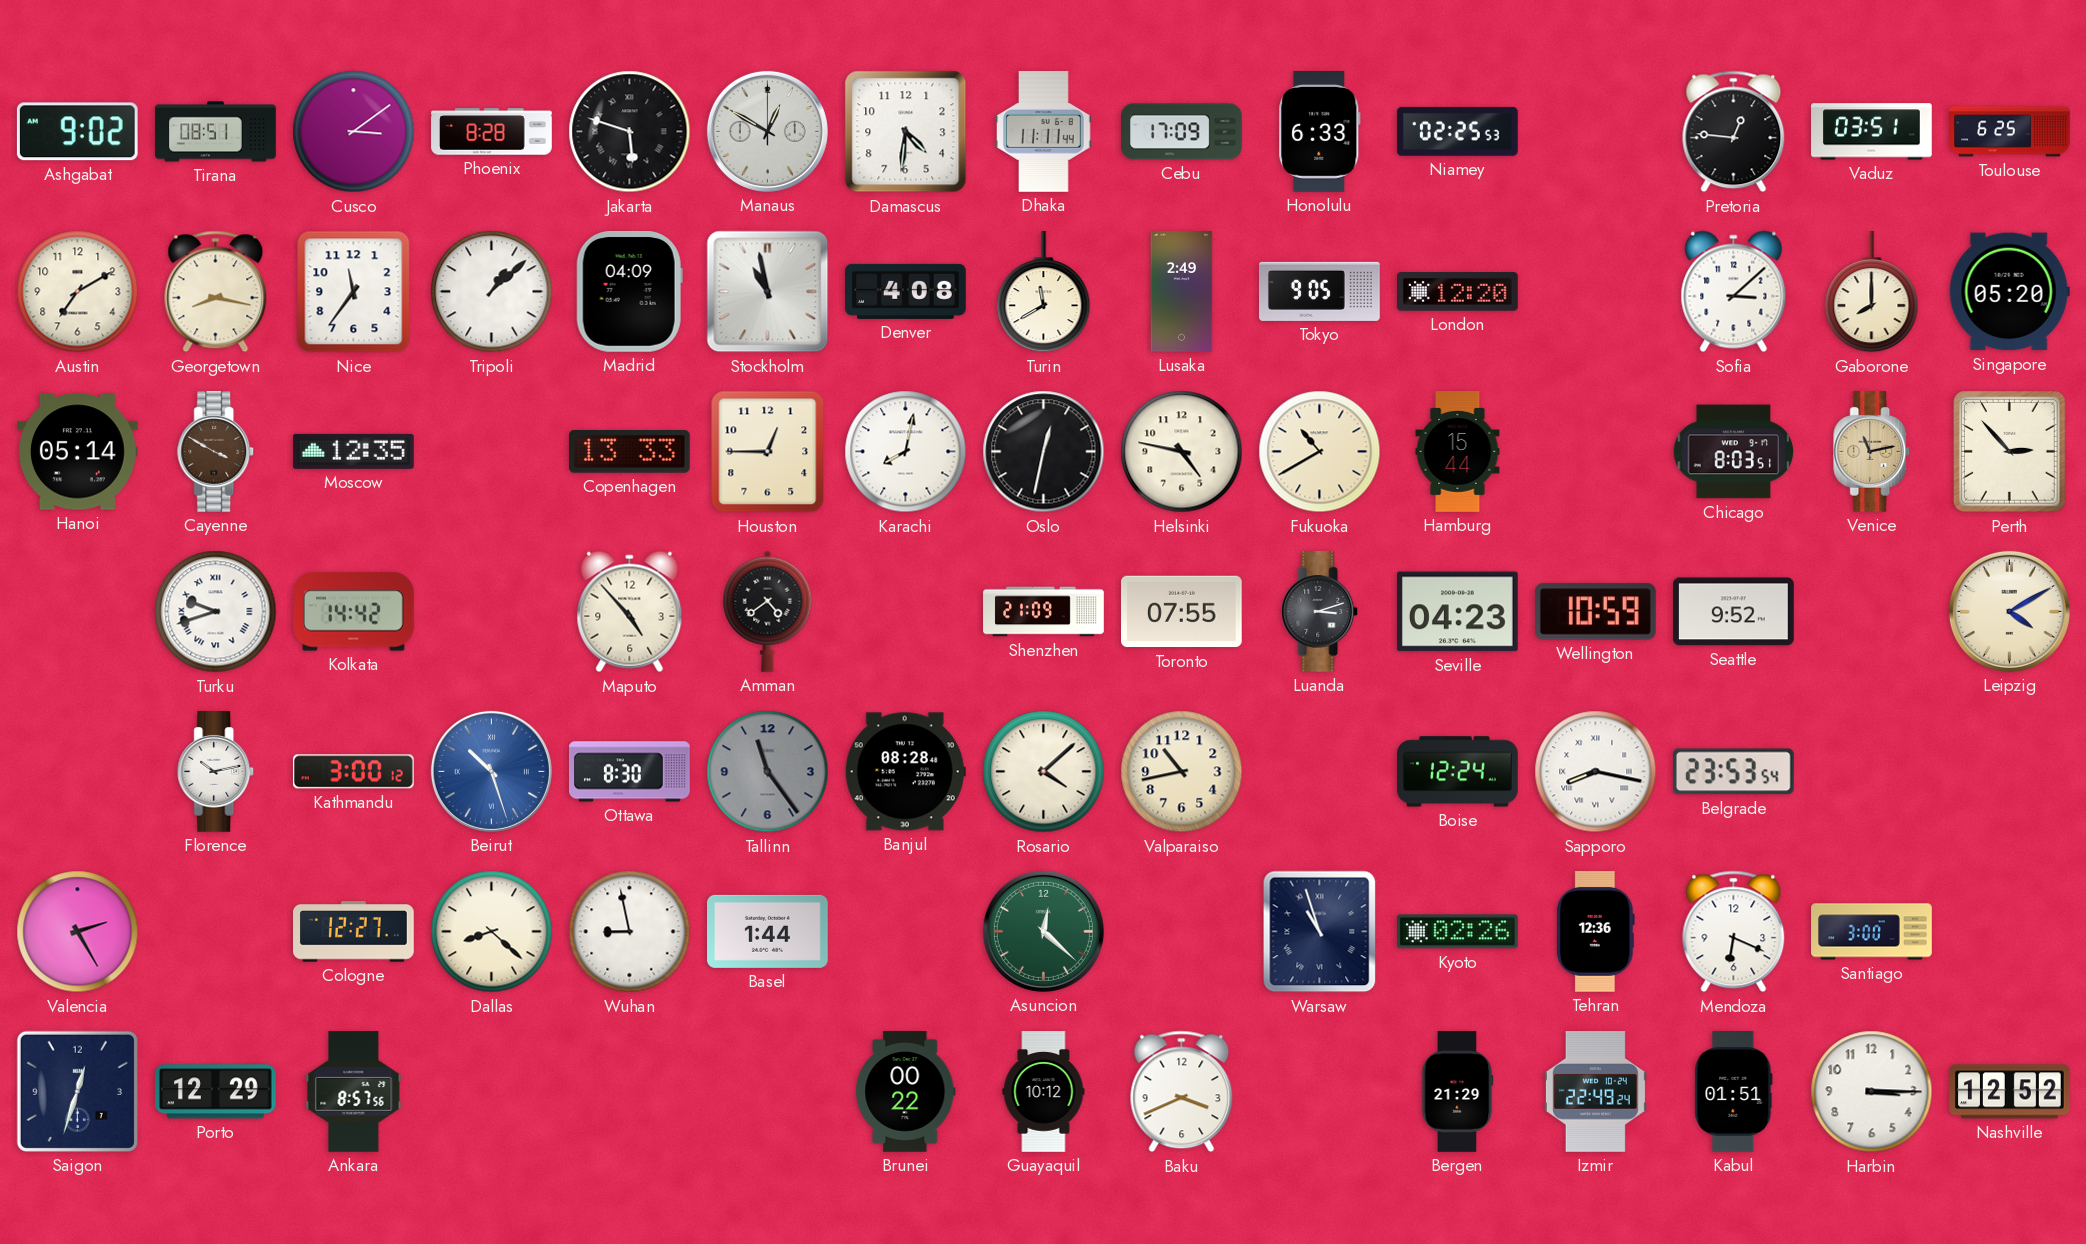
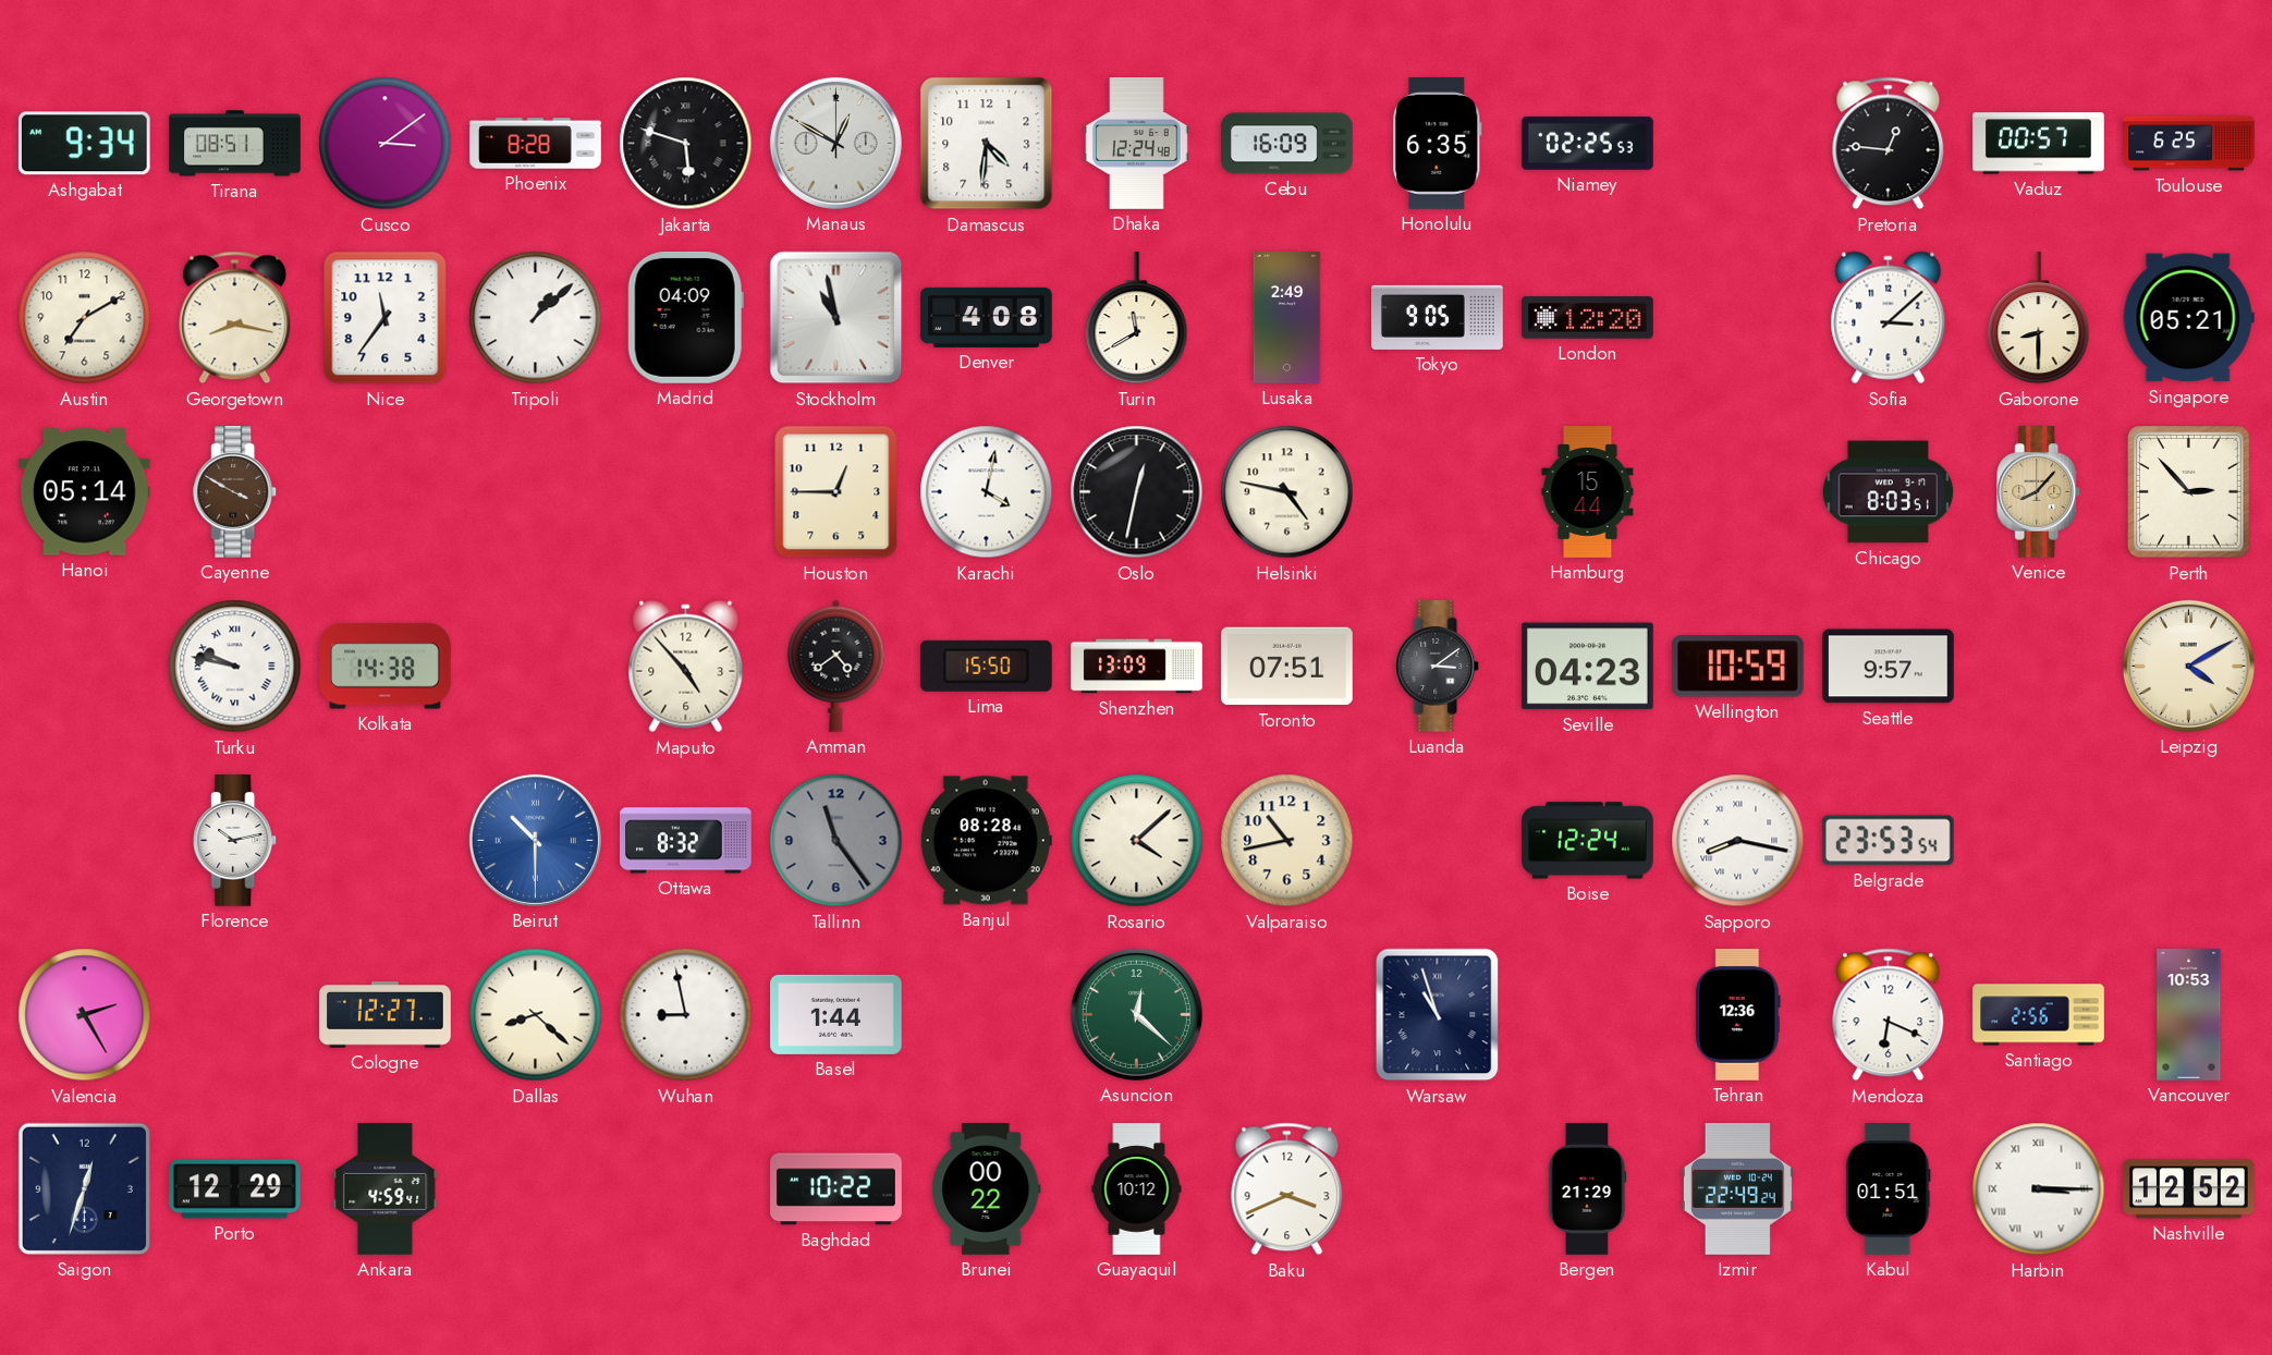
Ashgabat: 9:02 -> 9:34
Dhaka: 11:11 -> 12:24
Cebu: 17:09 -> 16:09
Honolulu: 6:33 -> 6:35
Vaduz: 03:51 -> 00:57
Gaborone: 8:00 -> 8:30
Singapore: 05:20 -> 05:21
Moscow: 12:35 -> none
Copenhagen: 13:33 -> none
Karachi: 8:02 -> 4:02
Fukuoka: 10:40 -> none
Venice: 11:13 -> 8:07
Turku: 9:42 -> 9:47
Kolkata: 14:42 -> 14:38
Lima: none -> 15:50
Shenzhen: 21:09 -> 13:09
Toronto: 07:55 -> 07:51
Luanda: 3:12 -> 3:09
Seattle: 9:52 -> 9:57
Kathmandu: 3:00 -> none
Beirut: 10:27 -> 10:30
Ottawa: 8:30 -> 8:32
Kyoto: 02:26 -> none
Santiago: 3:00 -> 2:56
Vancouver: none -> 10:53
Ankara: 8:57 -> 4:59
Baghdad: none -> 10:22
Harbin numerals: Arabic -> Roman
